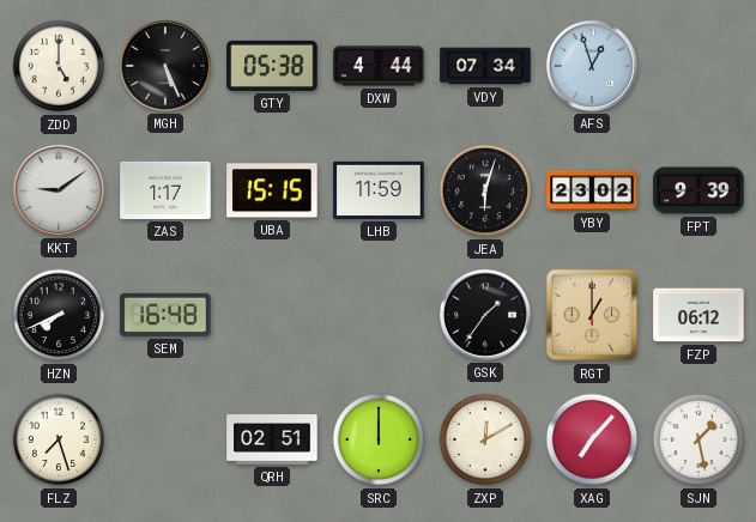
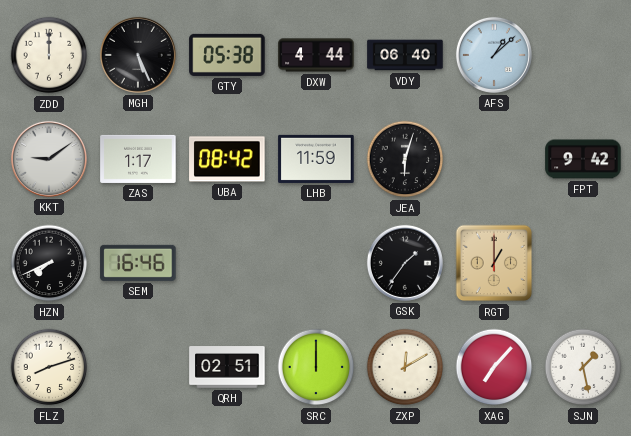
ZDD: 5:00 -> 12:00
VDY: 07:34 -> 06:40
AFS: 12:57 -> 1:08
UBA: 15:15 -> 08:42
YBY: 23:02 -> none
FPT: 9:39 -> 9:42
SEM: 16:48 -> 16:46
FZP: 06:12 -> none
FLZ: 7:27 -> 8:12
